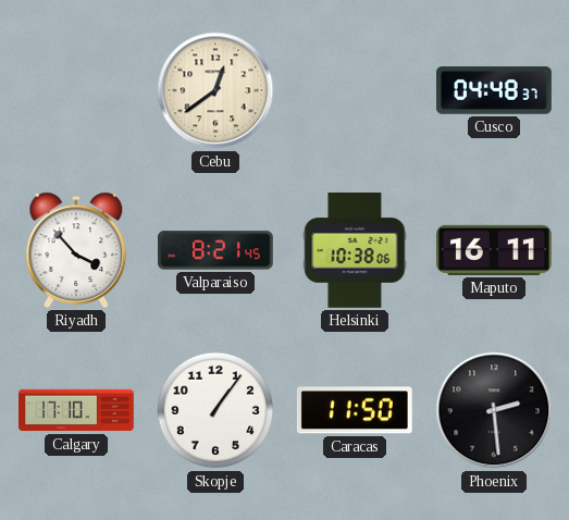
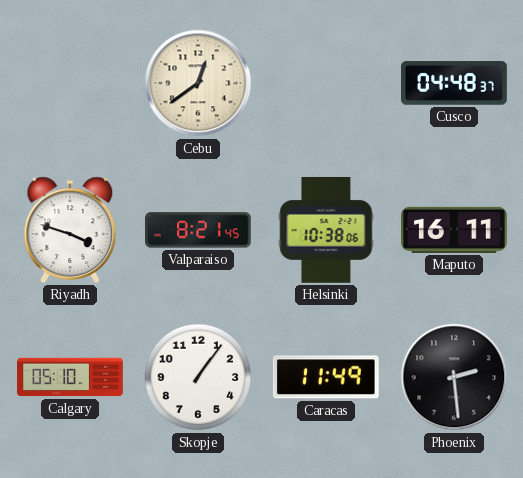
Riyadh: 3:53 -> 3:48
Calgary: 17:10 -> 05:10
Caracas: 11:50 -> 11:49
